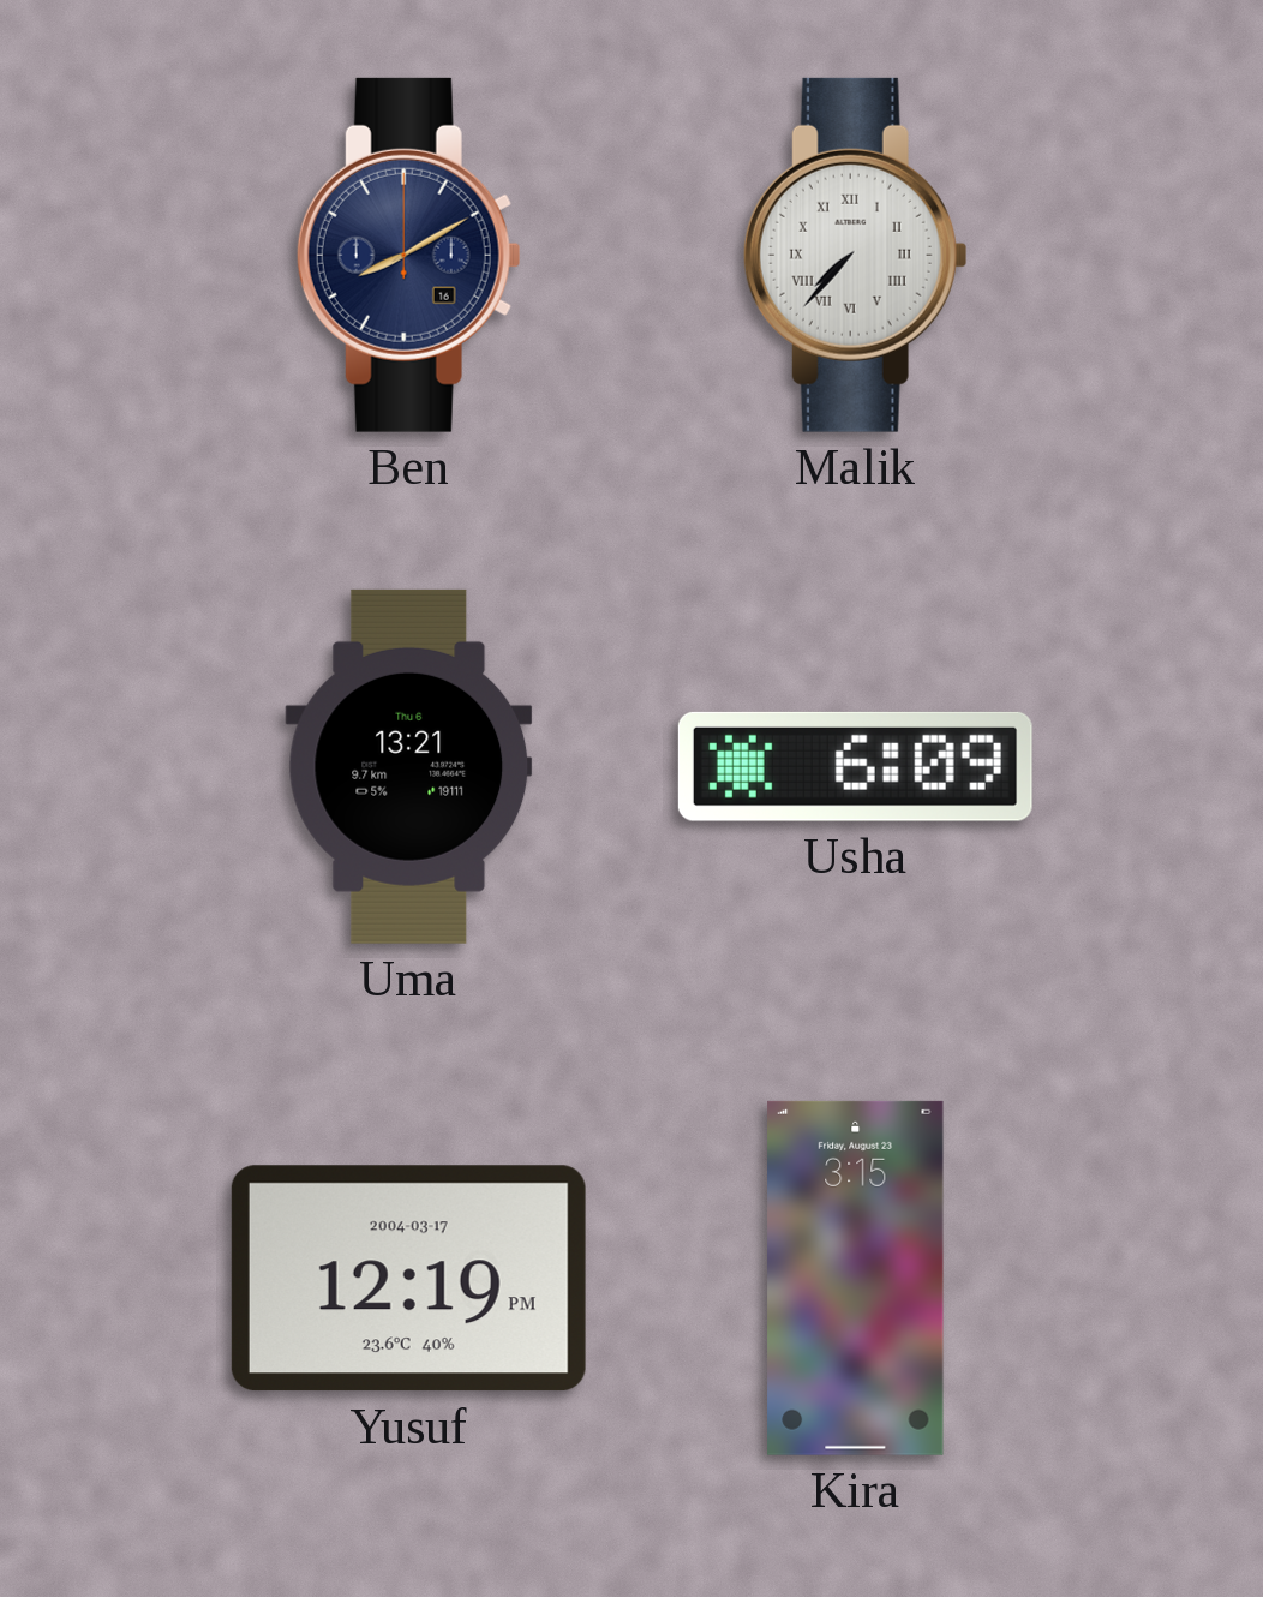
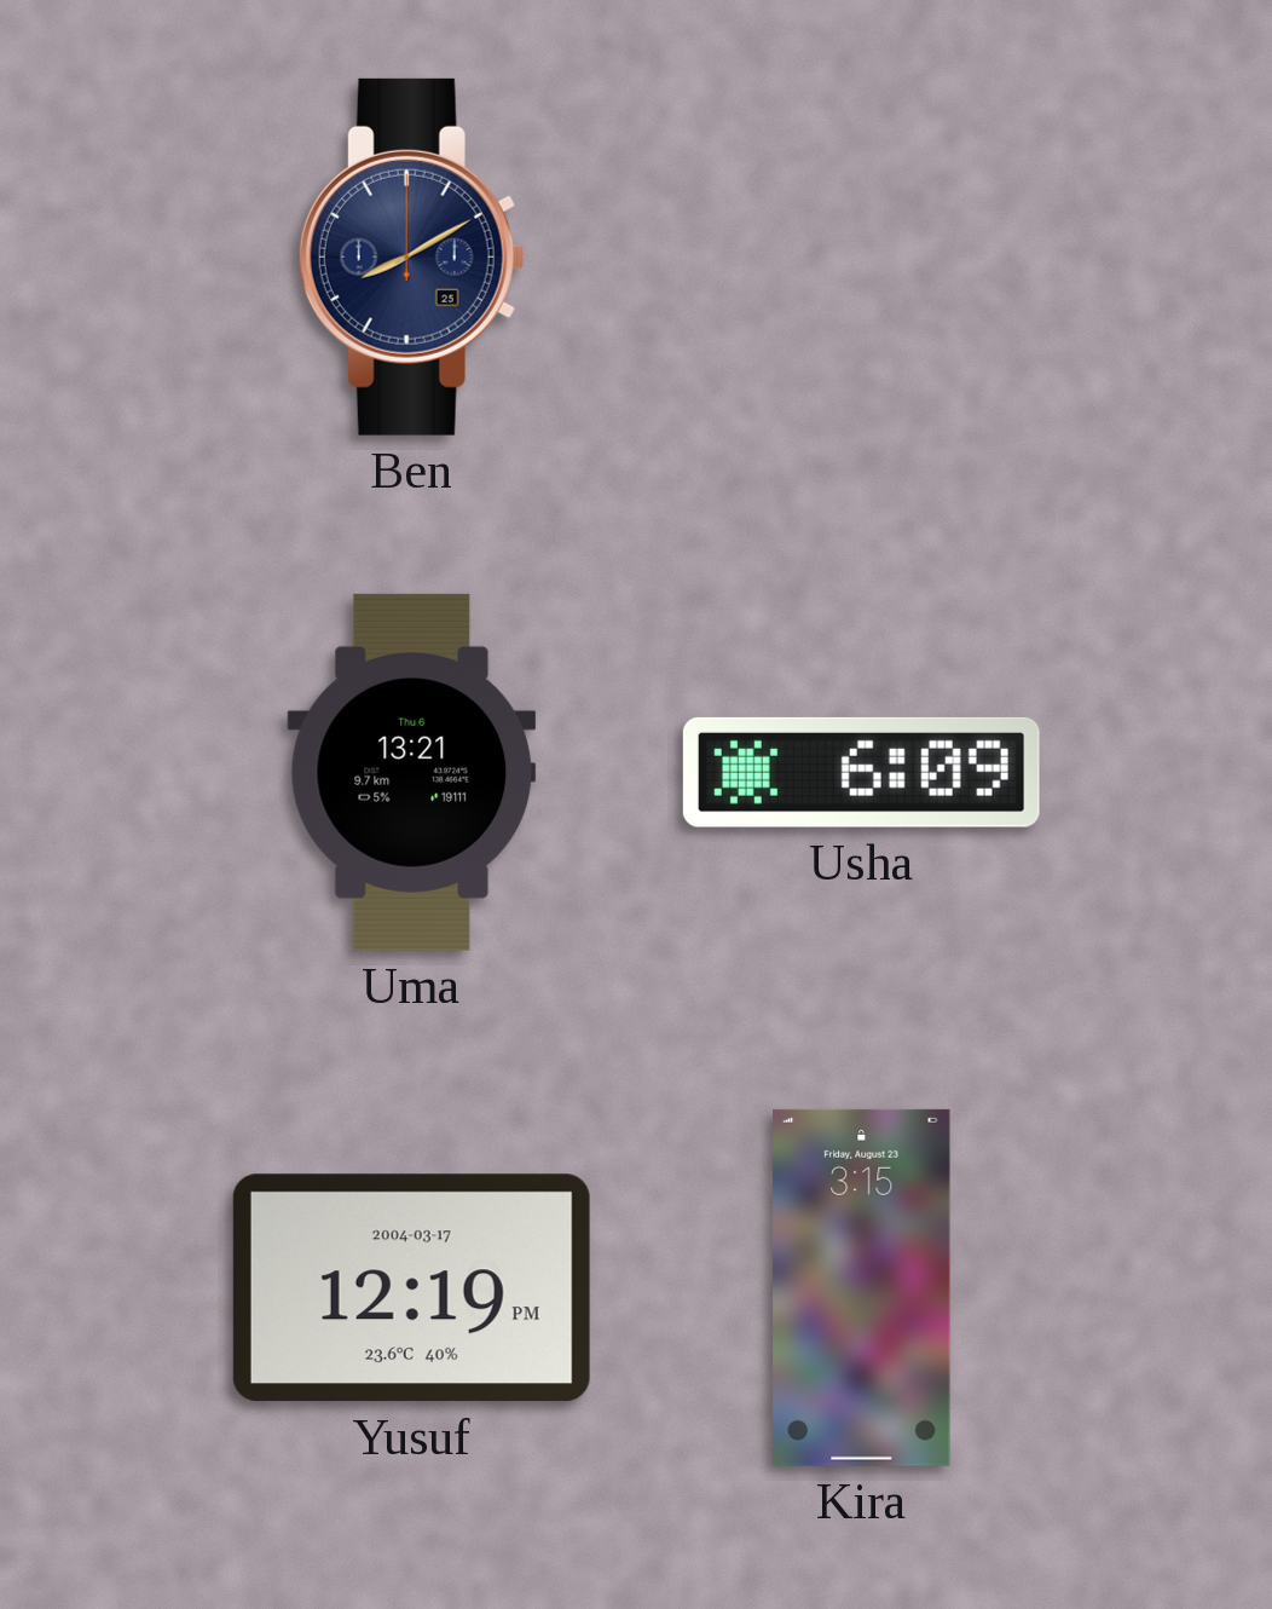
Ben date: 16 -> 25
Malik: 7:37 -> none
